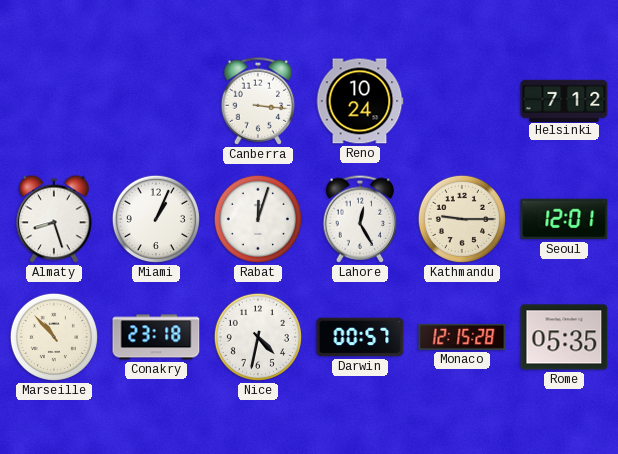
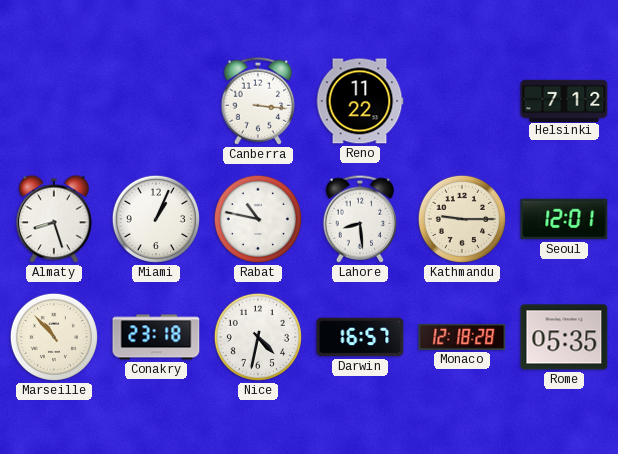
Reno: 10:24 -> 11:22
Rabat: 12:03 -> 10:47
Lahore: 12:25 -> 8:29
Darwin: 00:57 -> 16:57
Monaco: 12:15 -> 12:18
